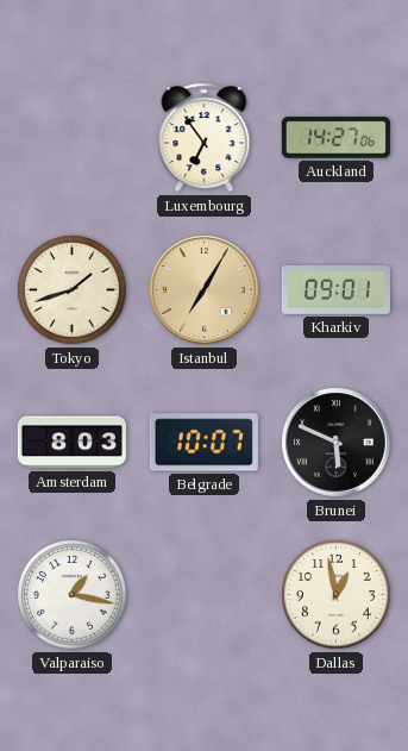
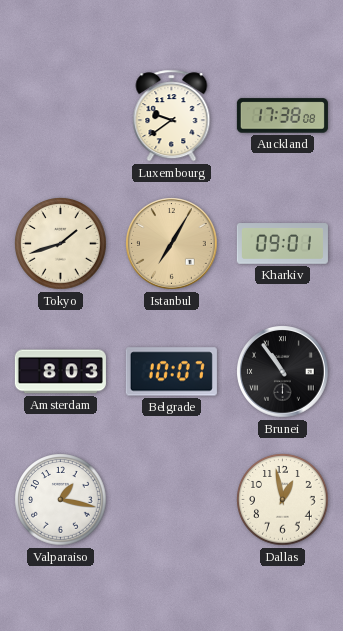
Luxembourg: 6:54 -> 9:39
Auckland: 14:27 -> 17:38
Brunei: 5:49 -> 10:54
